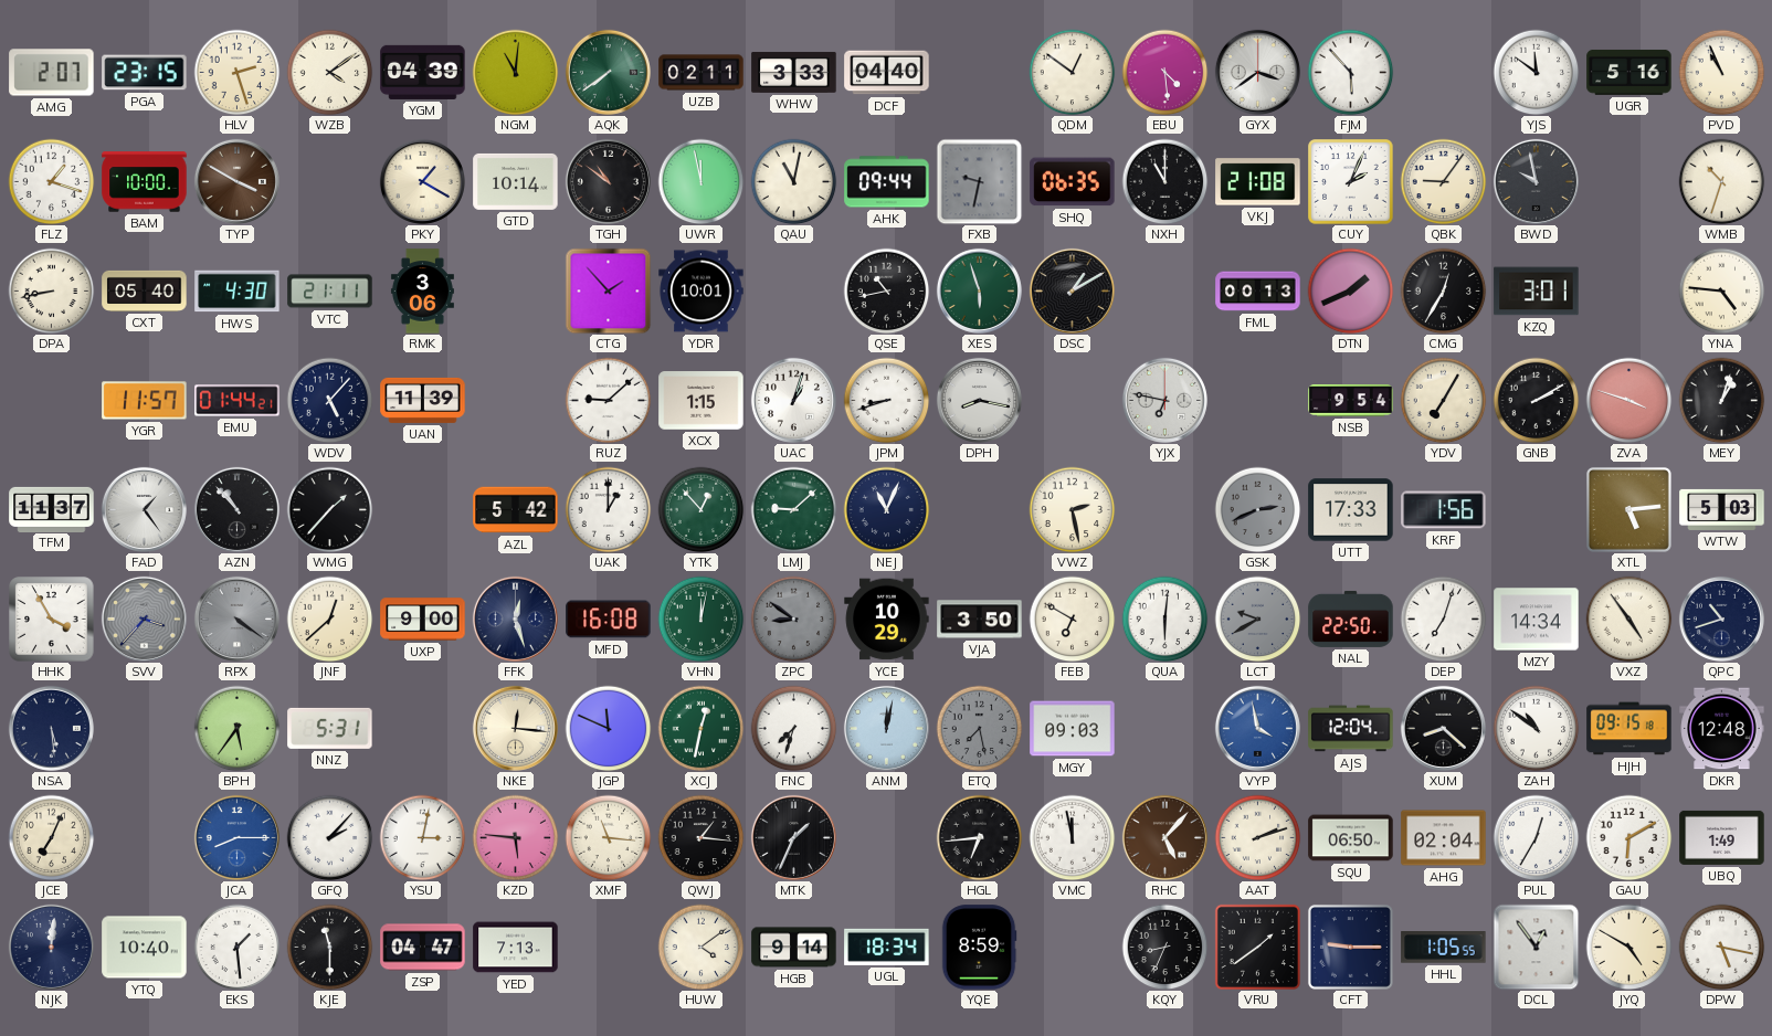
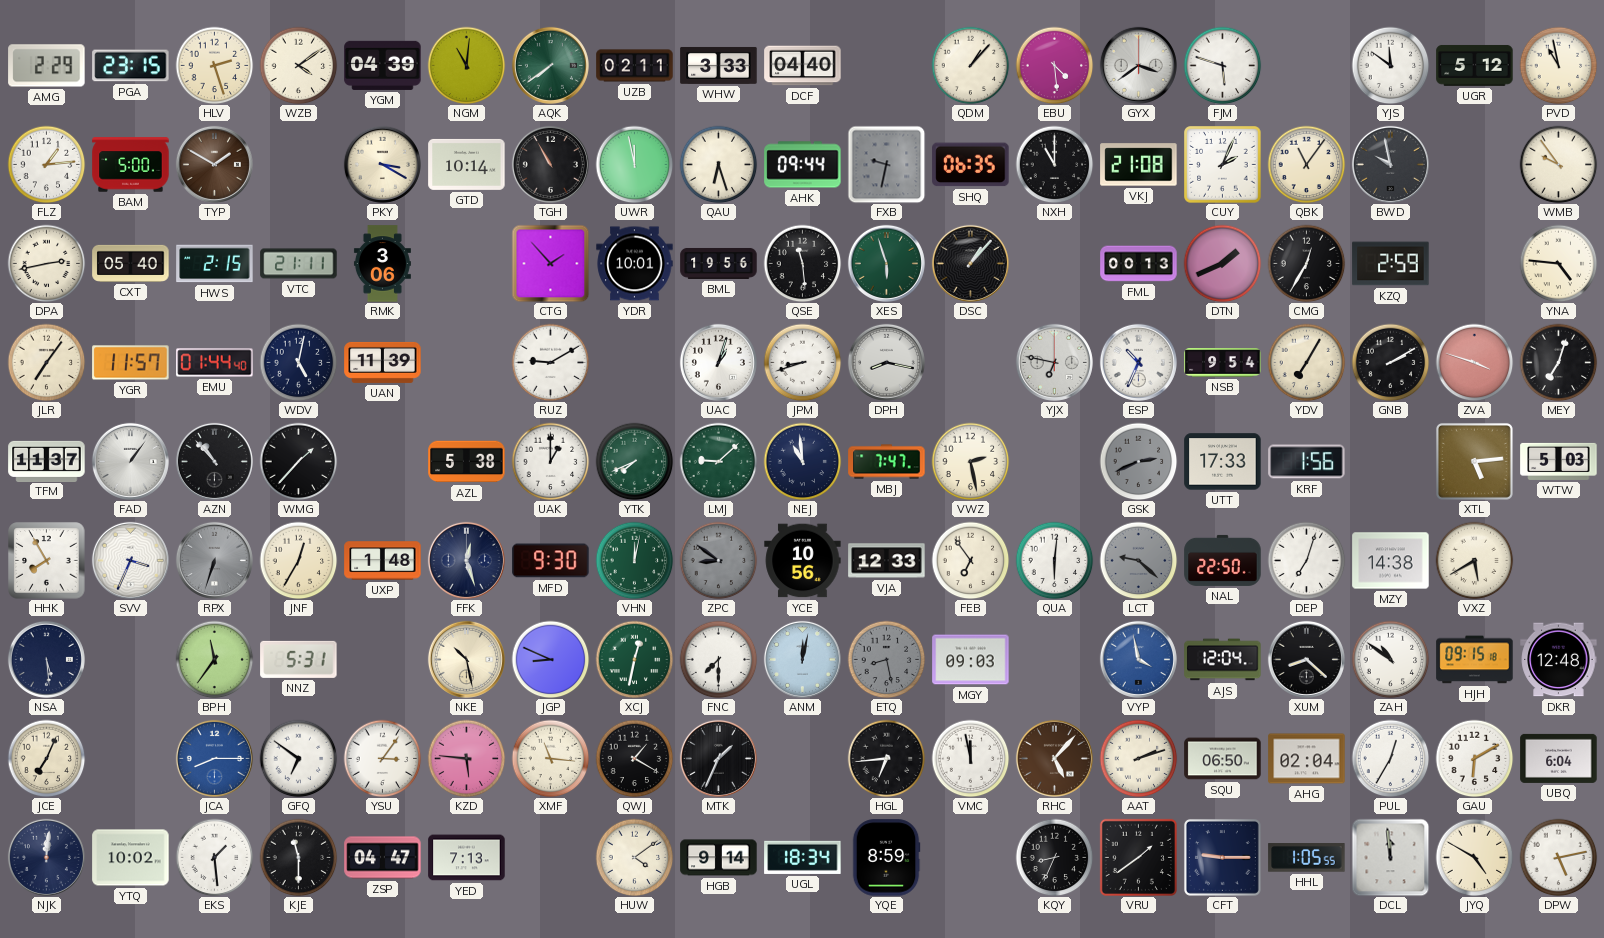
AMG: 2:07 -> 2:29
QDM: 12:51 -> 1:07
FJM: 5:53 -> 5:48
UGR: 5:16 -> 5:12
PVD: 10:56 -> 10:58
FLZ: 1:18 -> 1:14
BAM: 10:00 -> 5:00
TYP: 3:50 -> 1:50
PKY: 1:20 -> 3:20
TGH: 10:51 -> 10:55
QAU: 11:02 -> 6:27
QBK: 9:06 -> 11:06
WMB: 10:33 -> 9:54
DPA: 8:43 -> 2:43
HWS: 4:30 -> 2:15
BML: none -> 19:56
QSE: 10:43 -> 11:29
DSC: 1:10 -> 1:07
KZQ: 3:01 -> 2:59
JLR: none -> 7:06
EMU: 01:44:21 -> 01:44:40
WDV: 5:07 -> 5:02
RUZ: 9:08 -> 9:10
XCX: 1:15 -> none
ESP: none -> 10:34
MEY: 1:03 -> 7:03
FAD: 1:24 -> 1:06
AZL: 5:42 -> 5:38
YTK: 12:53 -> 7:41
NEJ: 11:04 -> 10:59
MBJ: none -> 7:47
HHK: 3:55 -> 7:55
SVV: 3:37 -> 3:34
SVV dial: grey -> white
RPX: 4:21 -> 6:33
JNF: 12:38 -> 12:35
UXP: 9:00 -> 1:48
MFD: 16:08 -> 9:30
YCE: 10:29 -> 10:56
VJA: 3:50 -> 12:33
FEB: 6:50 -> 6:54
LCT: 9:40 -> 9:22
MZY: 14:34 -> 14:38
VXZ: 4:54 -> 5:40
QPC: 10:42 -> none
BPH: 5:36 -> 11:36
NKE: 12:16 -> 10:28
JGP: 11:49 -> 8:49
FNC: 7:33 -> 7:30
ETQ: 7:28 -> 8:28
GFQ: 2:07 -> 6:51
YSU: 3:02 -> 3:06
QWJ: 1:16 -> 1:20
UBQ: 1:49 -> 6:04
YTQ: 10:40 -> 10:02
DCL: 12:54 -> 11:59
DPW: 5:17 -> 5:13
